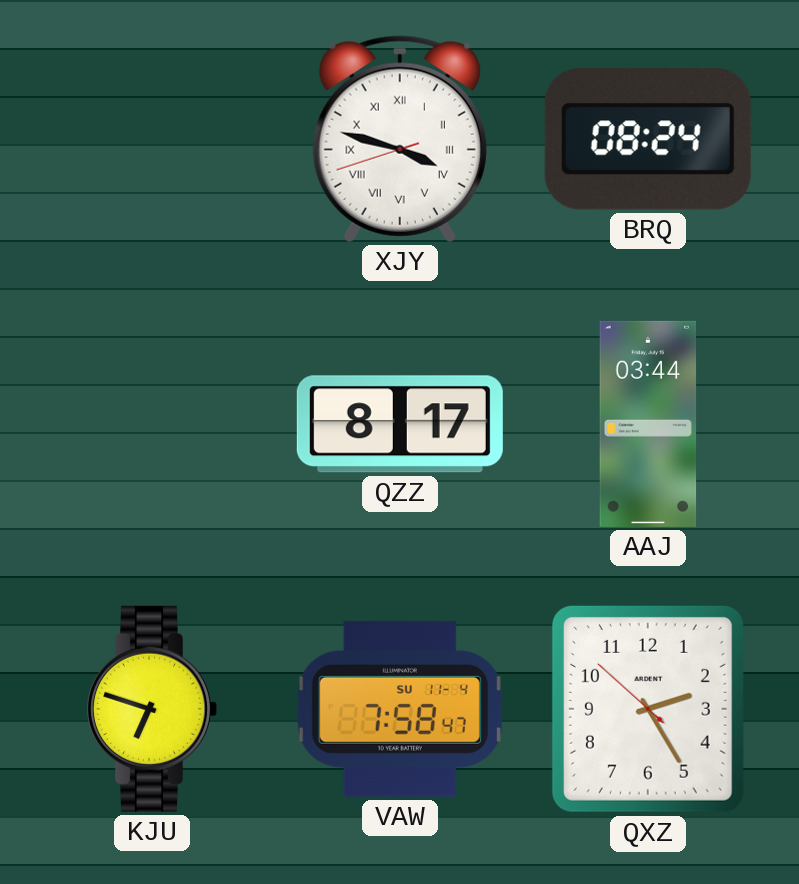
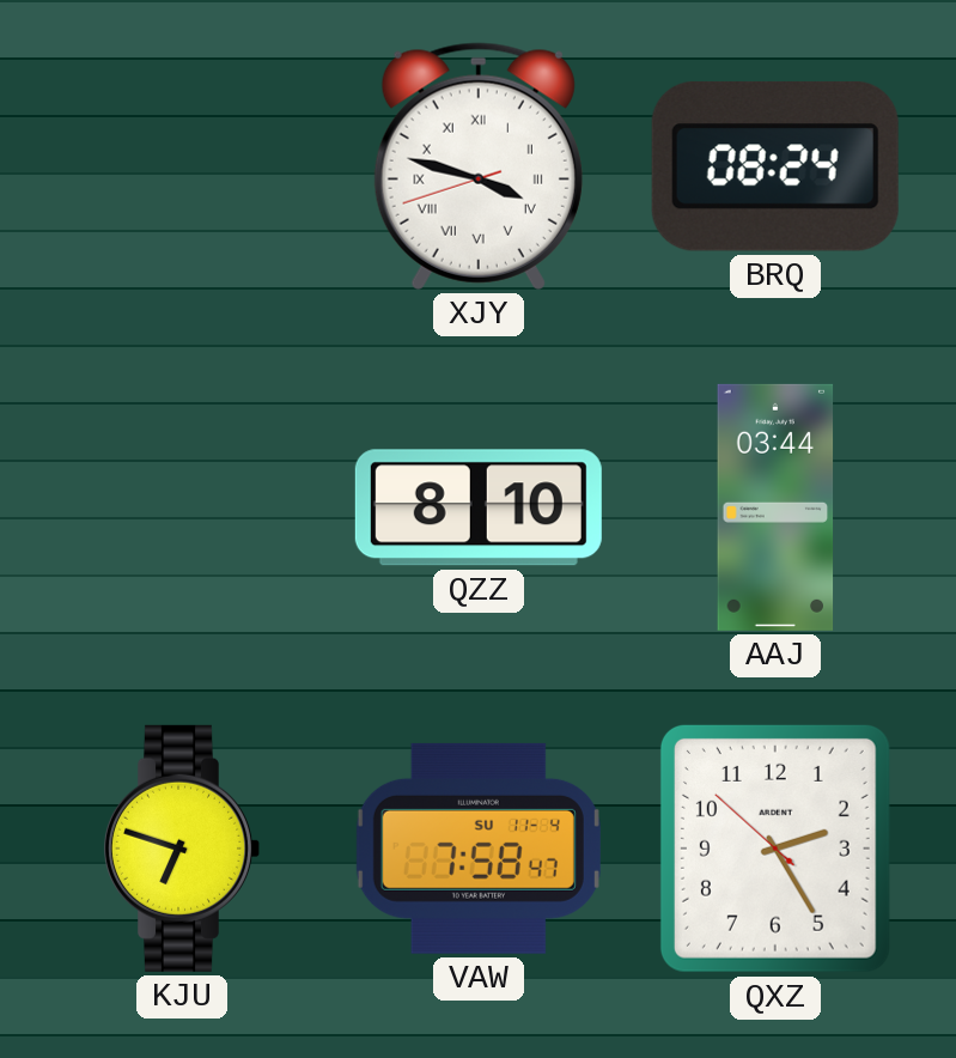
QZZ: 8:17 -> 8:10
